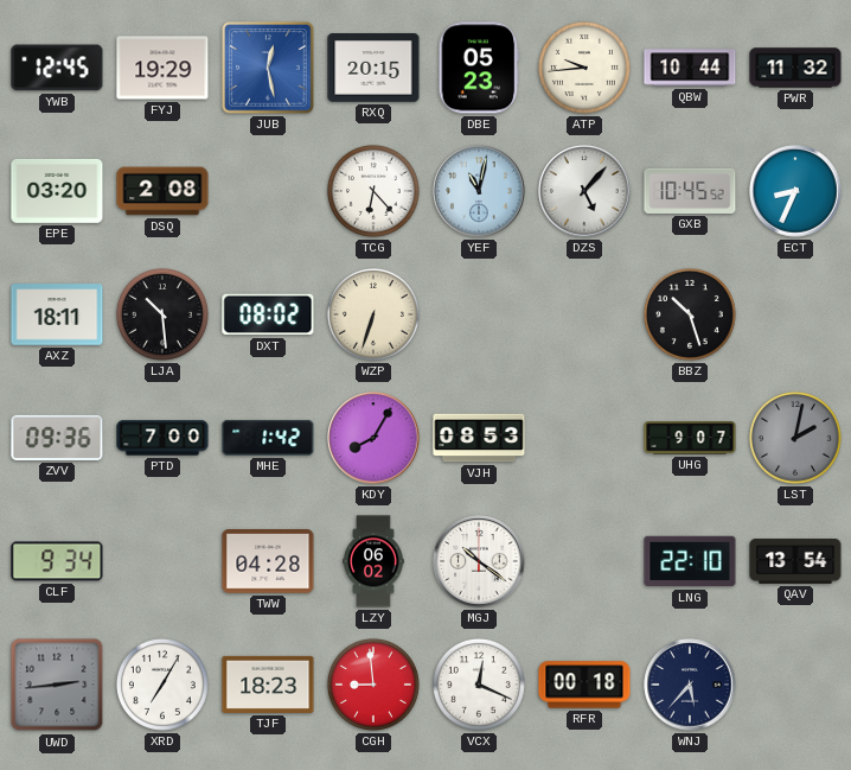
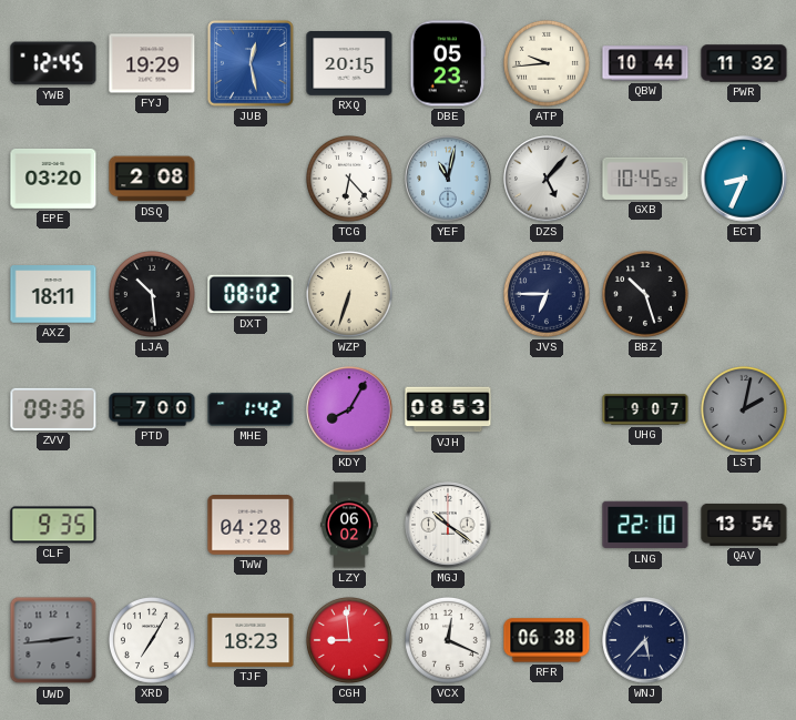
JVS: none -> 6:45
CLF: 9:34 -> 9:35
RFR: 00:18 -> 06:38
